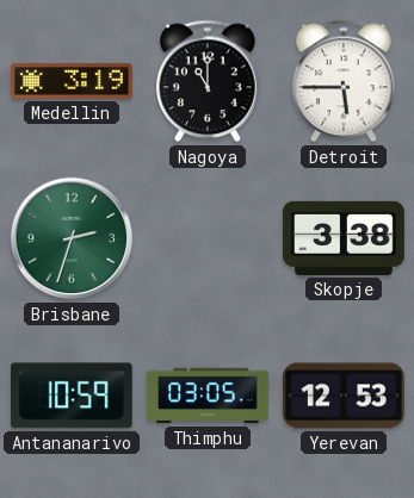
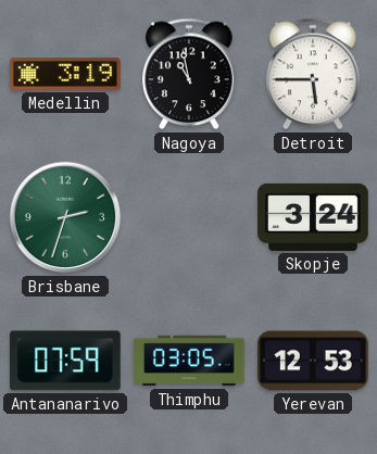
Nagoya: 11:00 -> 10:58
Skopje: 3:38 -> 3:24
Antananarivo: 10:59 -> 07:59
